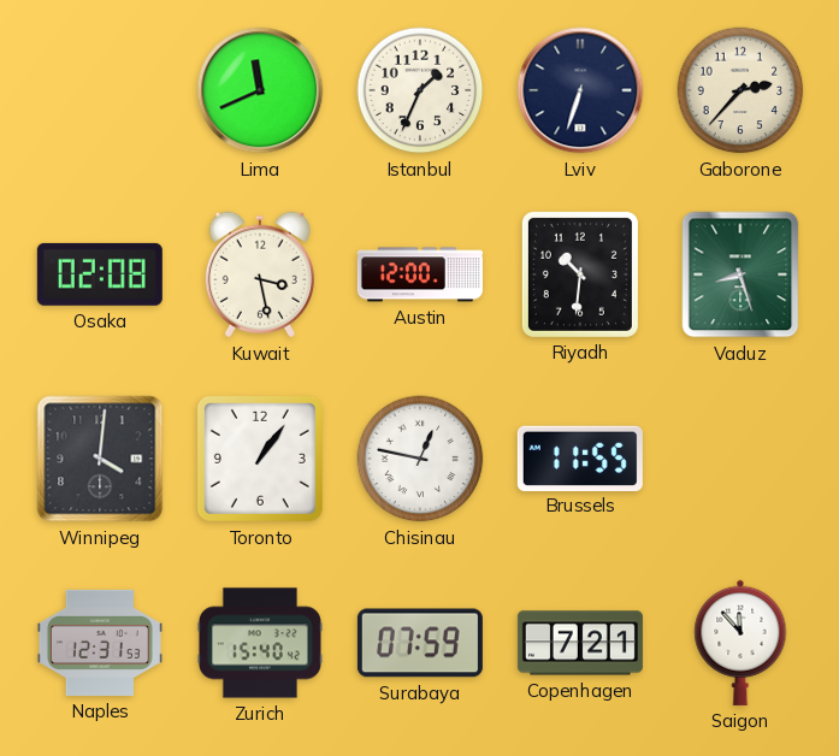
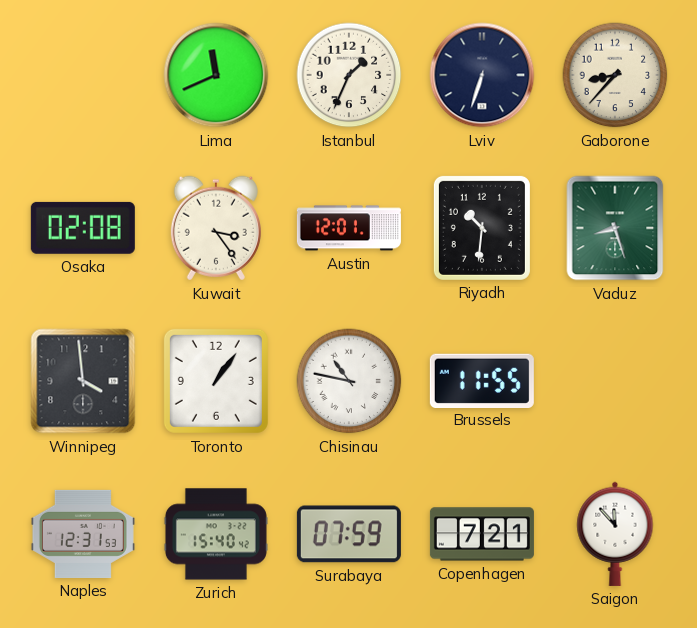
Gaborone: 2:37 -> 8:37
Kuwait: 3:28 -> 3:24
Austin: 12:00 -> 12:01
Winnipeg: 4:01 -> 3:59
Chisinau: 12:47 -> 10:47
